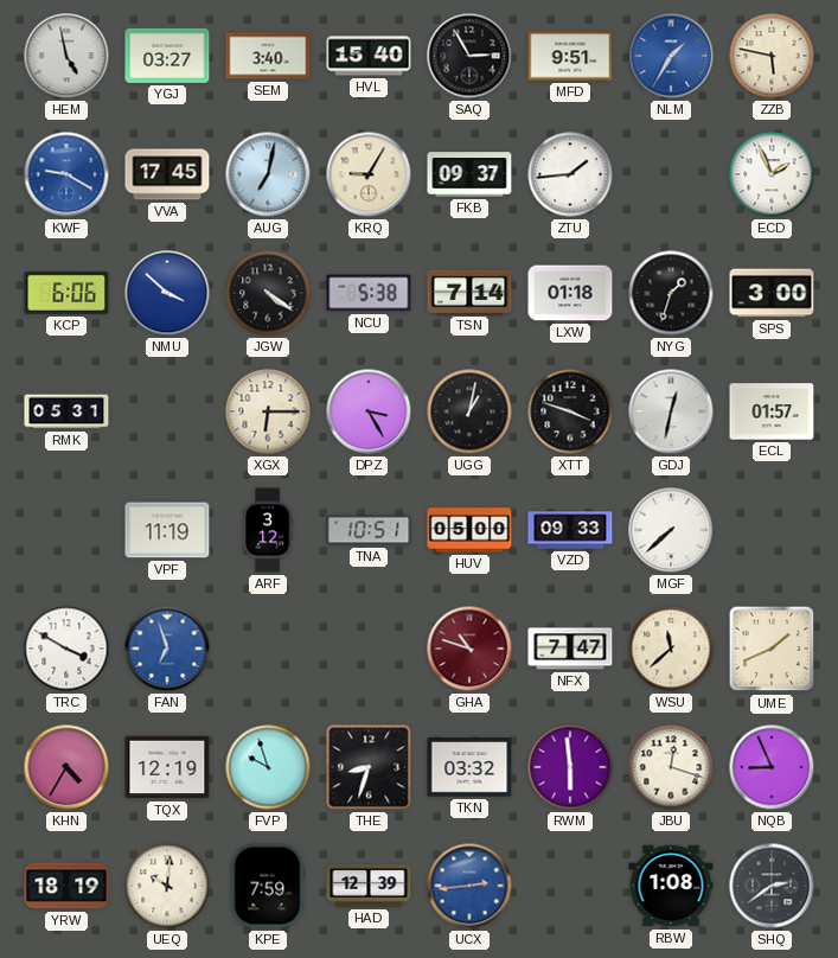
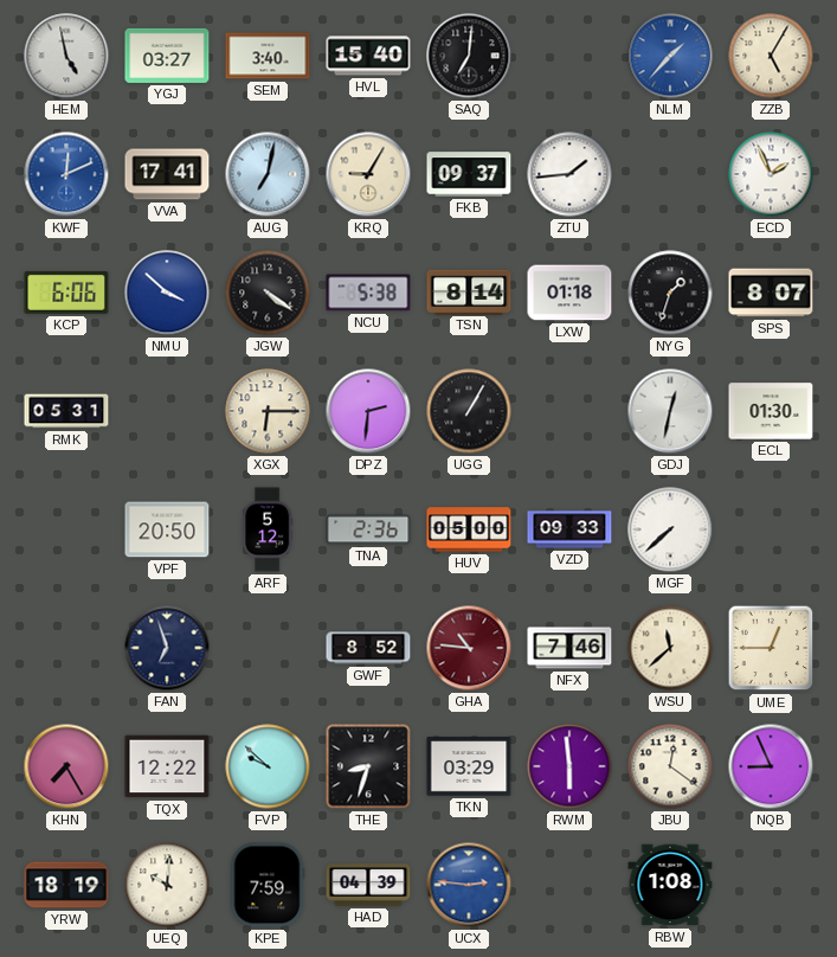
SAQ: 2:55 -> 7:01
MFD: 9:51 -> none
NLM: 1:35 -> 1:37
ZZB: 5:47 -> 5:05
KWF: 9:20 -> 12:11
VVA: 17:45 -> 17:41
TSN: 7:14 -> 8:14
SPS: 3:00 -> 8:07
DPZ: 3:25 -> 2:31
UGG: 1:02 -> 1:05
XTT: 3:48 -> none
ECL: 01:57 -> 01:30
VPF: 11:19 -> 20:50
ARF: 3:12 -> 5:12
TNA: 10:51 -> 2:36
TRC: 3:50 -> none
FAN dial: blue -> navy
GWF: none -> 8:52
GHA: 10:48 -> 10:46
NFX: 7:47 -> 7:46
UME: 1:41 -> 12:45
KHN: 4:35 -> 7:25
TQX: 12:19 -> 12:22
FVP: 9:57 -> 9:52
TKN: 03:32 -> 03:29
JBU: 12:18 -> 12:21
HAD: 12:39 -> 04:39
UCX: 2:44 -> 2:46
SHQ: 2:39 -> none
